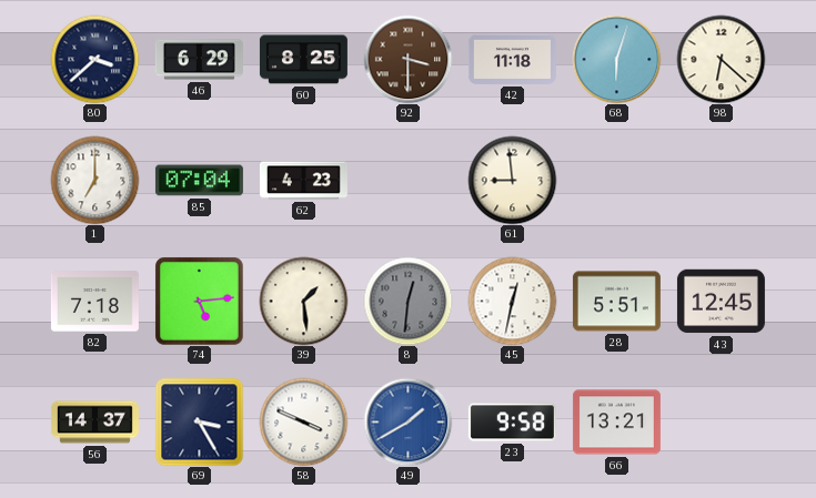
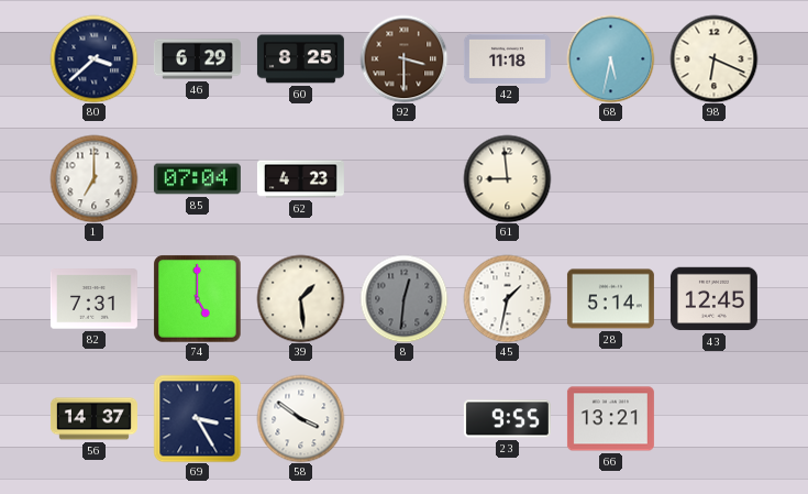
68: 6:03 -> 5:32
98: 6:22 -> 6:19
82: 7:18 -> 7:31
74: 5:14 -> 5:00
45: 12:32 -> 1:32
28: 5:51 -> 5:14
58: 3:49 -> 3:51
49: 1:40 -> none
23: 9:58 -> 9:55
